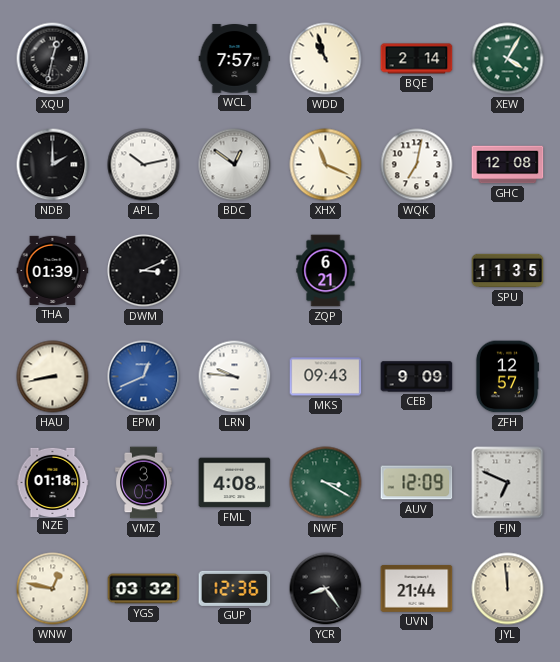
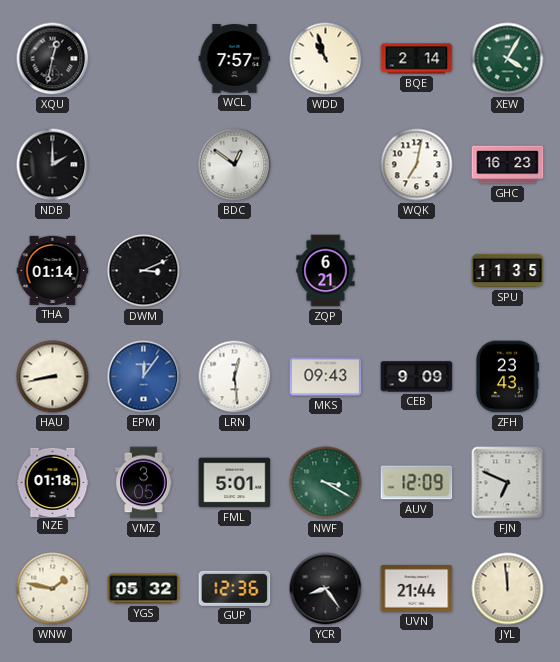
APL: 10:13 -> none
XHX: 11:19 -> none
GHC: 12:08 -> 16:23
THA: 01:39 -> 01:14
EPM: 12:41 -> 12:06
LRN: 9:46 -> 12:29
ZFH: 12:57 -> 23:43
FML: 4:08 -> 5:01
WNW: 12:47 -> 1:47
YGS: 03:32 -> 05:32
